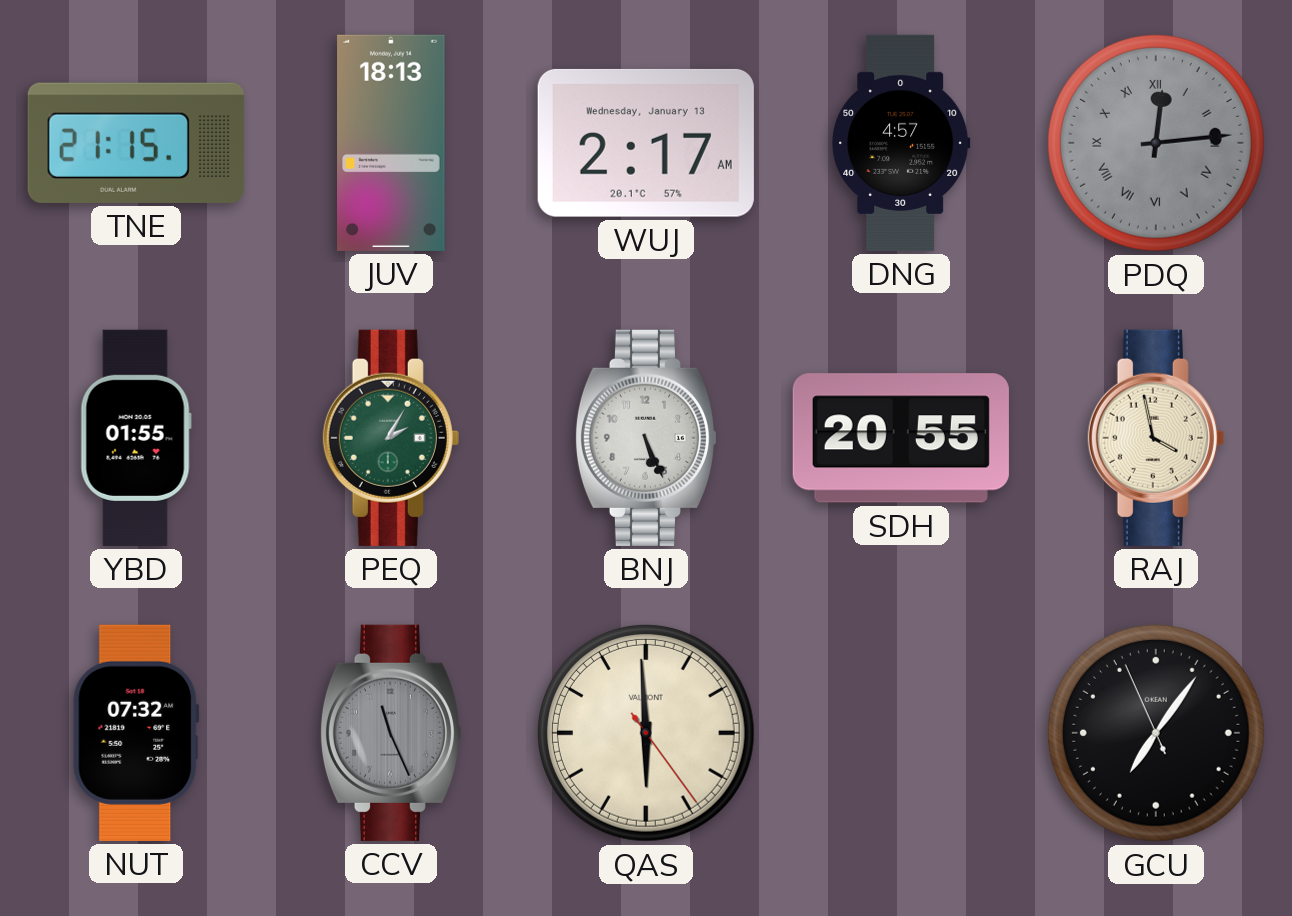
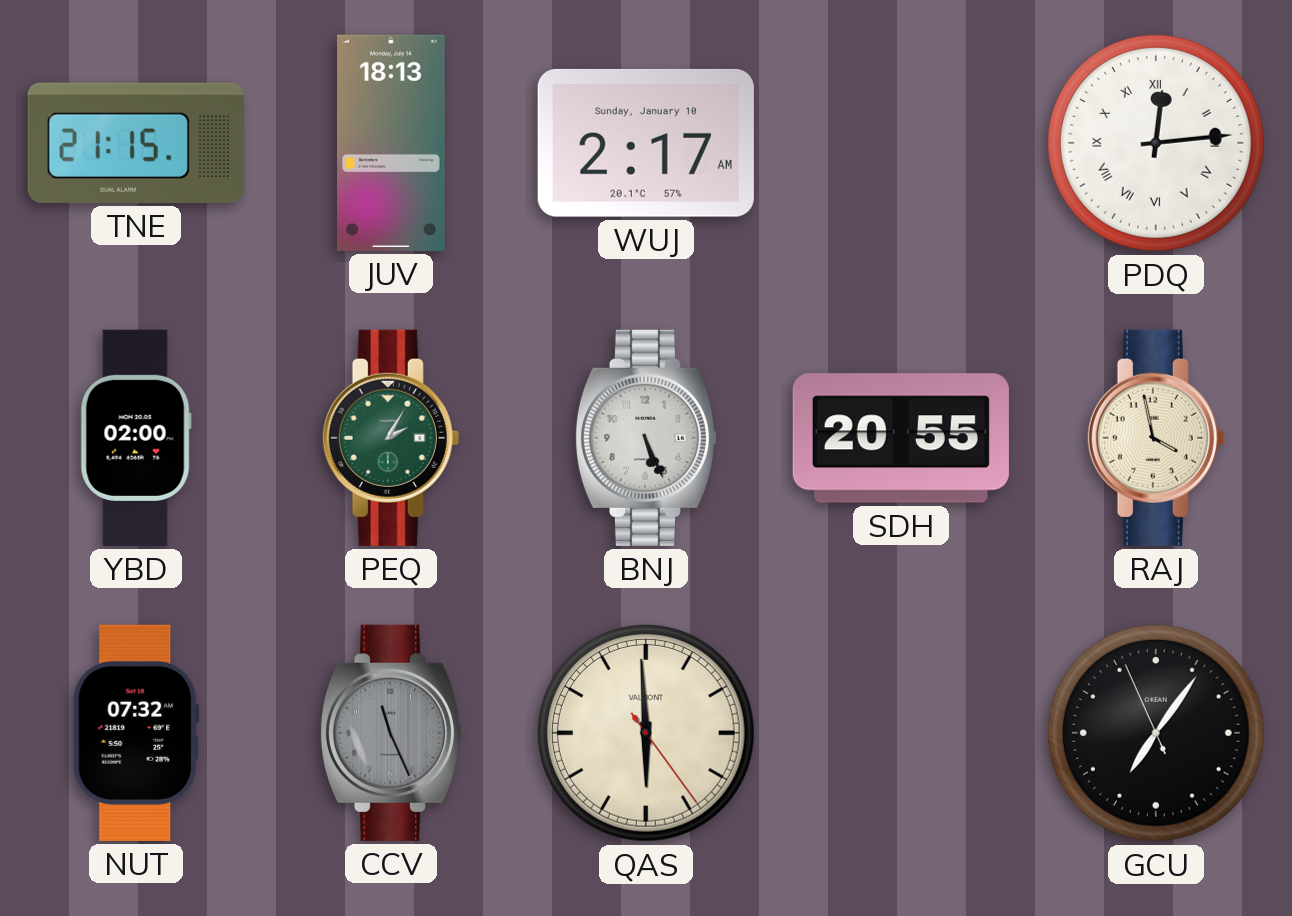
WUJ date: Wednesday, January 13 -> Sunday, January 10
DNG: 4:57 -> none
PDQ dial: grey -> white
YBD: 01:55 -> 02:00
